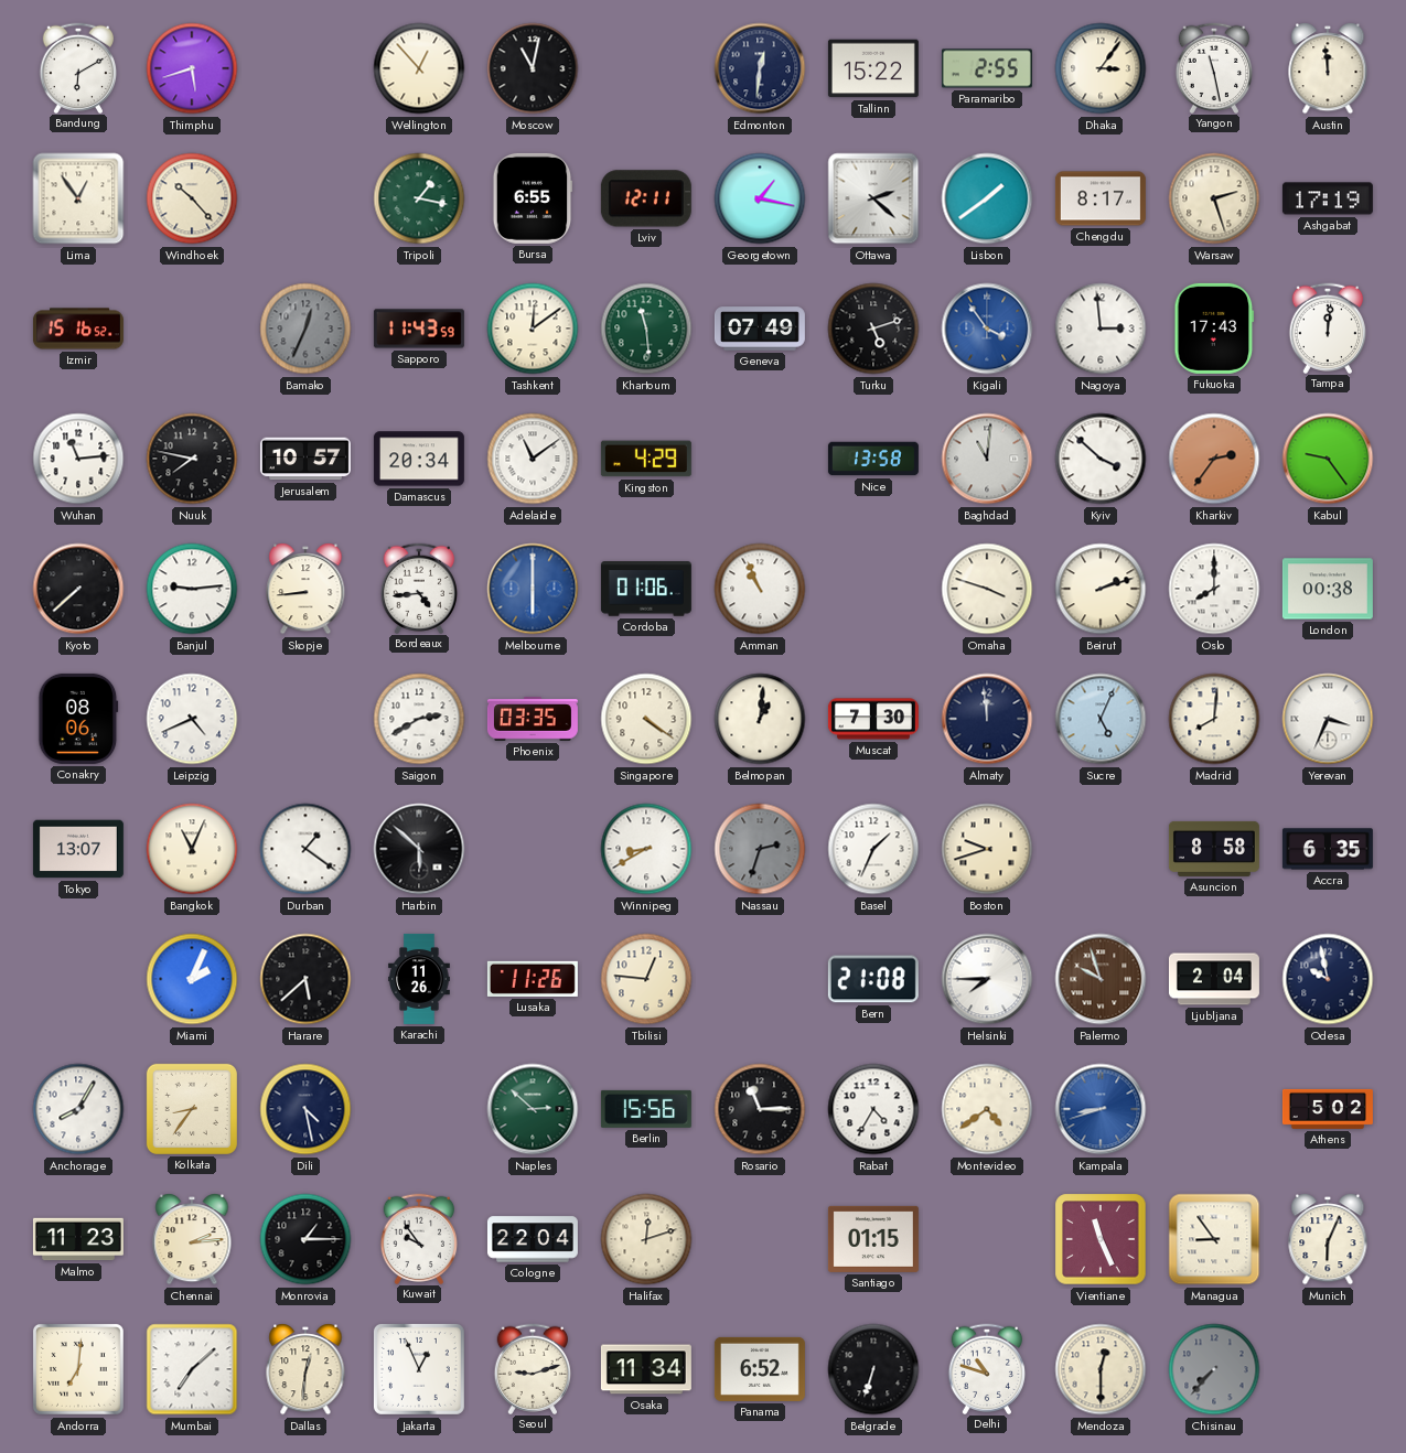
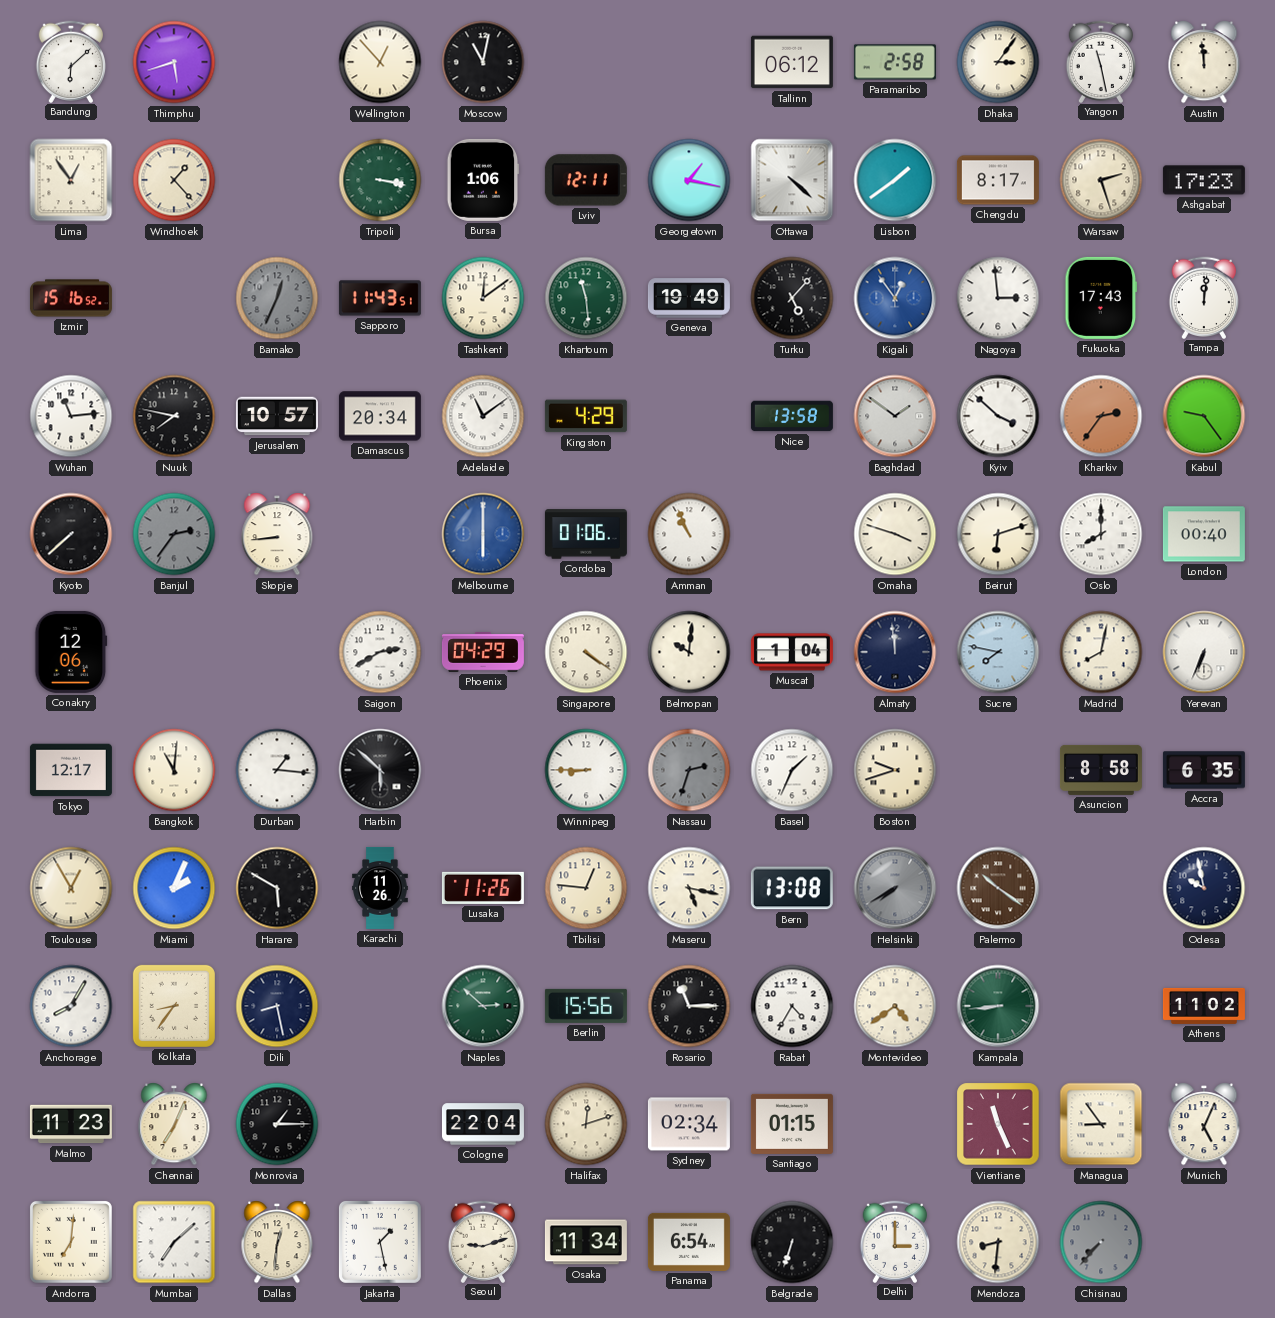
Bandung: 6:10 -> 6:08
Edmonton: 12:31 -> none
Tallinn: 15:22 -> 06:12
Paramaribo: 2:55 -> 2:58
Windhoek: 10:23 -> 1:23
Tripoli: 1:17 -> 3:17
Bursa: 6:55 -> 1:06
Ottawa: 2:22 -> 4:22
Ashgabat: 17:19 -> 17:23
Sapporo: 11:43:59 -> 11:43:51
Geneva: 07:49 -> 19:49
Turku: 5:12 -> 5:07
Kigali: 3:54 -> 12:54
Baghdad: 11:01 -> 1:51
Banjul: 9:14 -> 2:36
Banjul dial: white -> grey
Bordeaux: 4:44 -> none
Beirut: 2:12 -> 6:12
London: 00:38 -> 00:40
Conakry: 08:06 -> 12:06
Leipzig: 4:41 -> none
Phoenix: 03:35 -> 04:29
Belmopan: 1:01 -> 10:01
Muscat: 7:30 -> 1:04
Sucre: 5:04 -> 7:47
Madrid: 8:01 -> 8:02
Yerevan: 3:34 -> 6:34
Tokyo: 13:07 -> 12:17
Bangkok: 11:04 -> 11:01
Durban: 1:21 -> 1:16
Winnipeg: 8:40 -> 8:45
Toulouse: none -> 12:55
Harare: 5:38 -> 5:50
Maseru: none -> 5:17
Bern: 21:08 -> 13:08
Helsinki: 7:45 -> 7:40
Helsinki dial: white -> grey
Palermo: 9:57 -> 10:21
Ljubljana: 2:04 -> none
Dili: 4:28 -> 8:28
Kampala: 8:42 -> 8:44
Kampala dial: blue -> green
Athens: 5:02 -> 11:02
Chennai: 2:14 -> 7:04
Kuwait: 9:54 -> none
Sydney: none -> 02:34
Munich: 6:04 -> 5:04
Jakarta: 12:56 -> 1:28
Panama: 6:52 -> 6:54
Delhi: 10:48 -> 3:00
Mendoza: 12:30 -> 8:31
